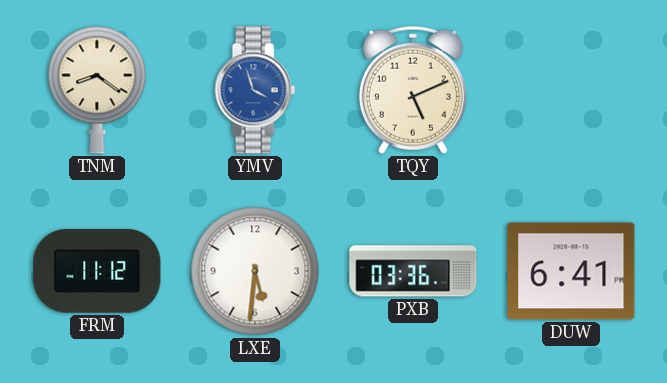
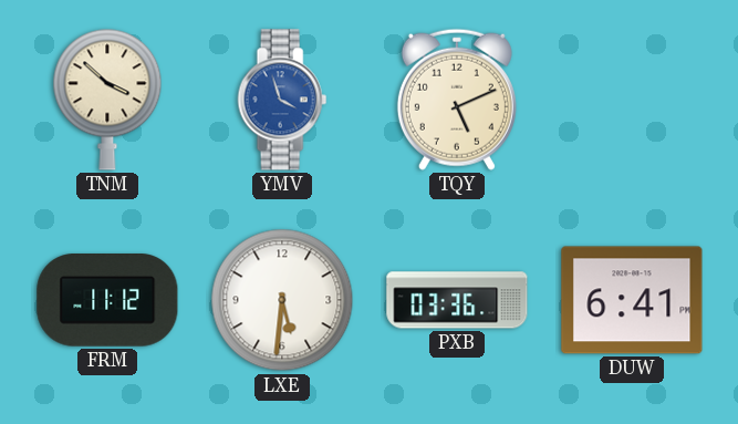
TNM: 8:21 -> 3:52
